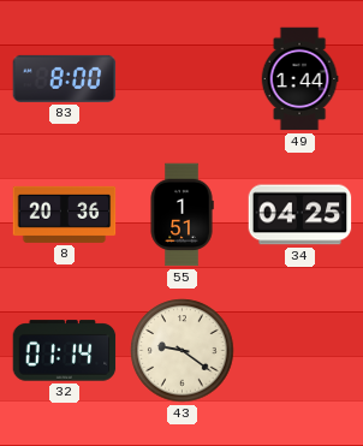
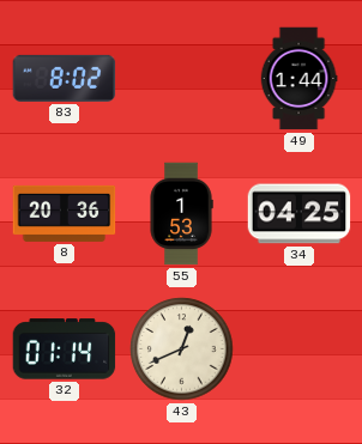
83: 8:00 -> 8:02
55: 1:51 -> 1:53
43: 9:21 -> 12:41
